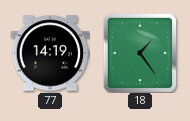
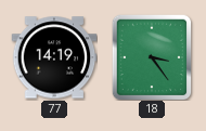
18: 1:24 -> 3:24
